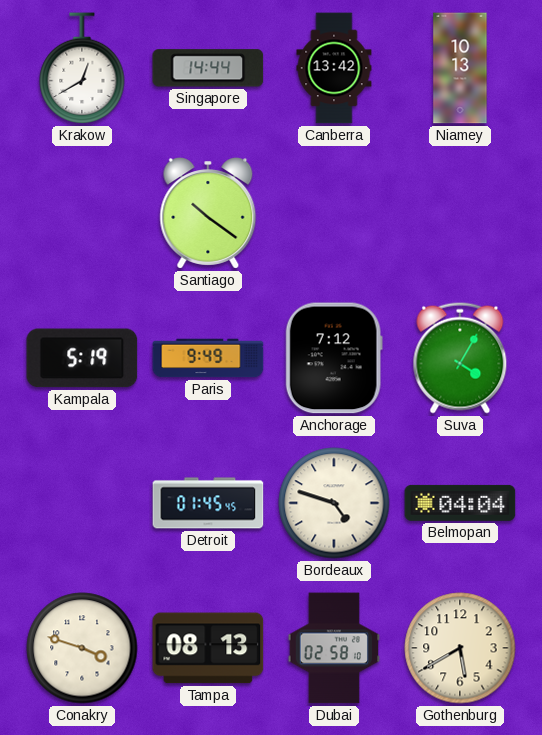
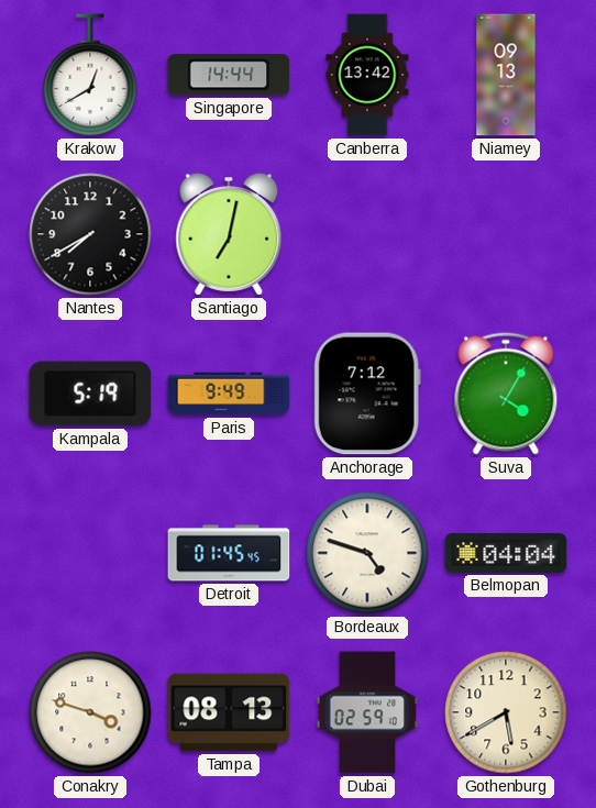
Niamey: 10:13 -> 09:13
Nantes: none -> 7:40
Santiago: 10:21 -> 7:02
Dubai: 02:58 -> 02:59
